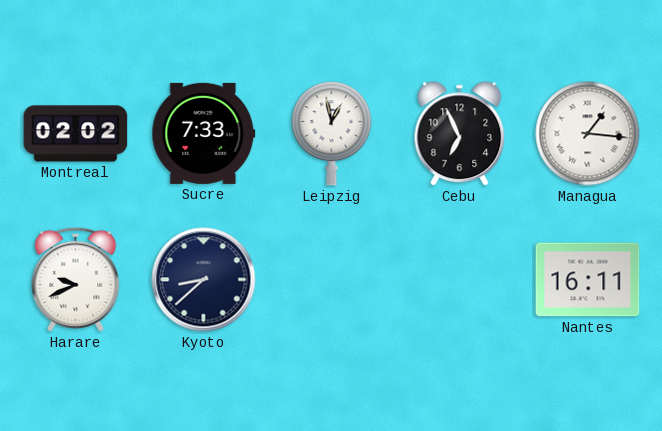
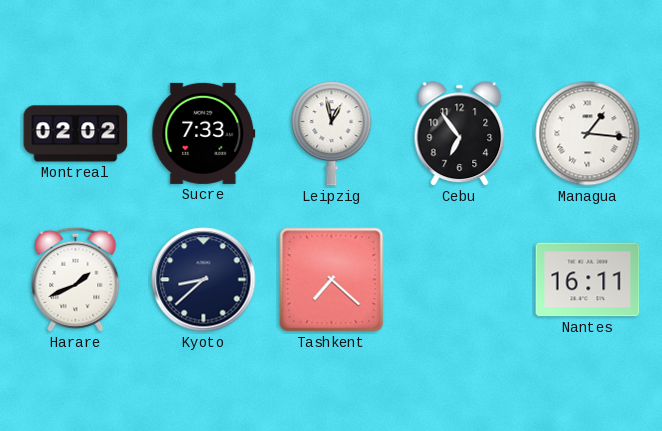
Cebu: 6:56 -> 6:54
Harare: 9:41 -> 1:41
Tashkent: none -> 7:22
